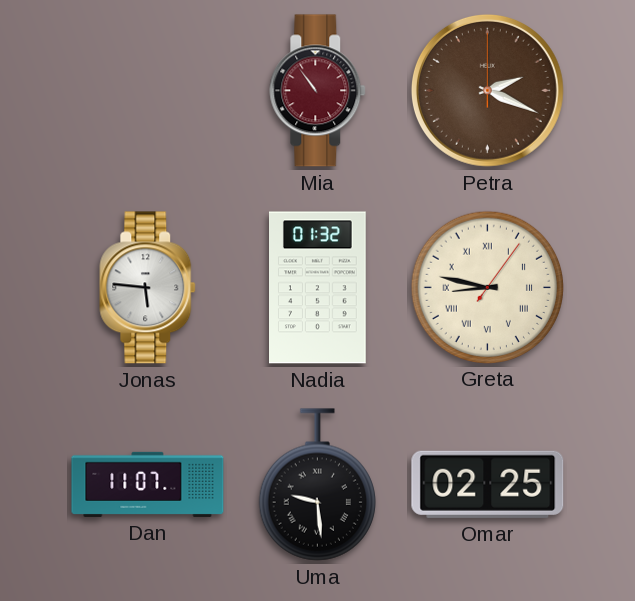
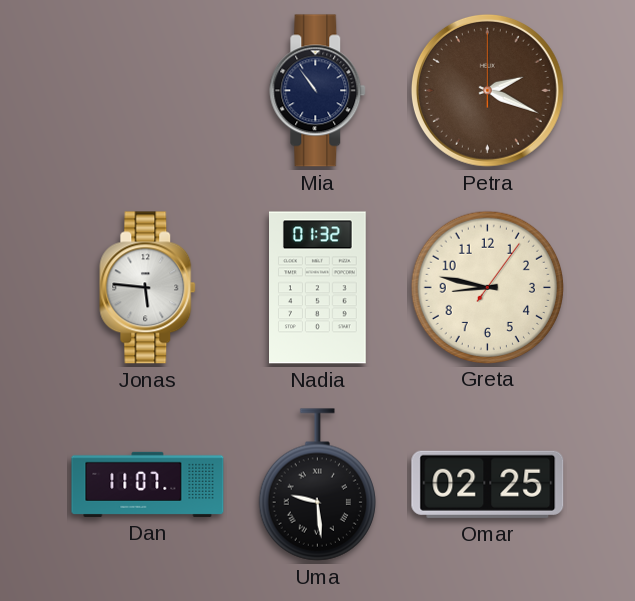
Mia dial: burgundy -> navy
Greta numerals: Roman -> Arabic
